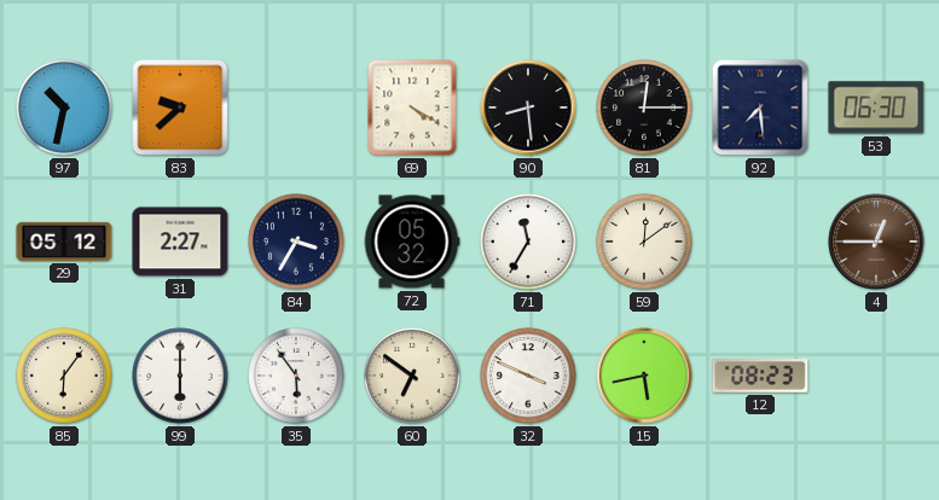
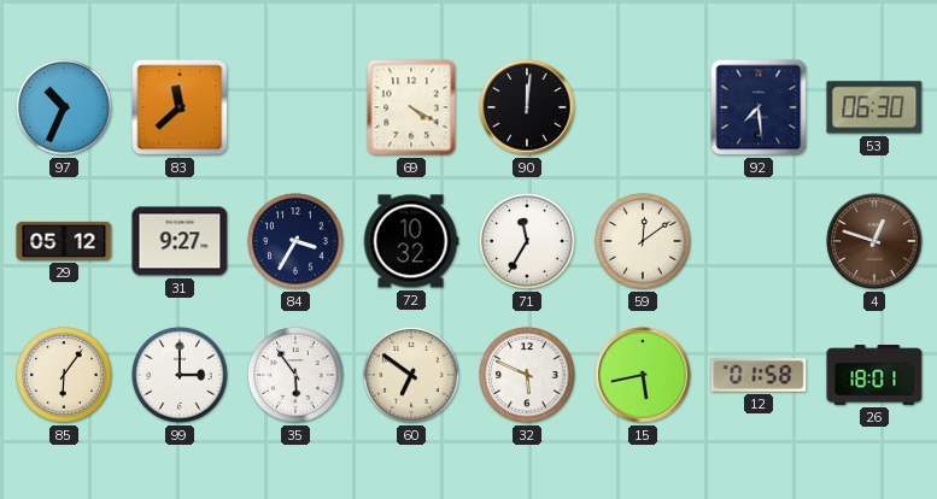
97: 10:32 -> 10:34
83: 9:38 -> 11:38
90: 8:29 -> 12:01
81: 12:15 -> none
31: 2:27 -> 9:27
72: 05:32 -> 10:32
4: 12:45 -> 12:48
99: 6:00 -> 3:00
32: 3:49 -> 5:49
12: 08:23 -> 01:58
26: none -> 18:01
